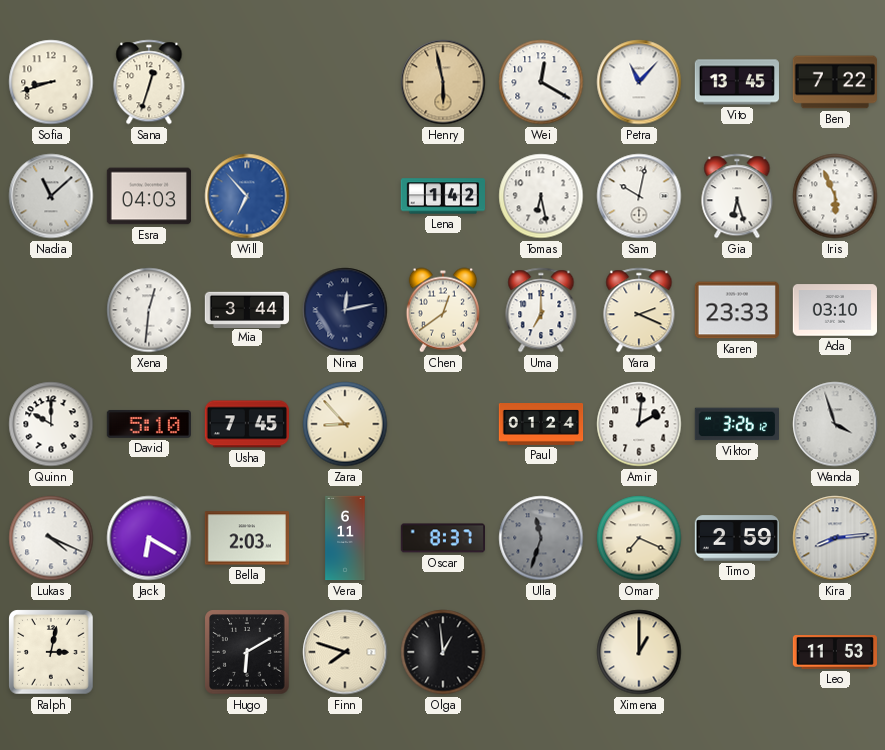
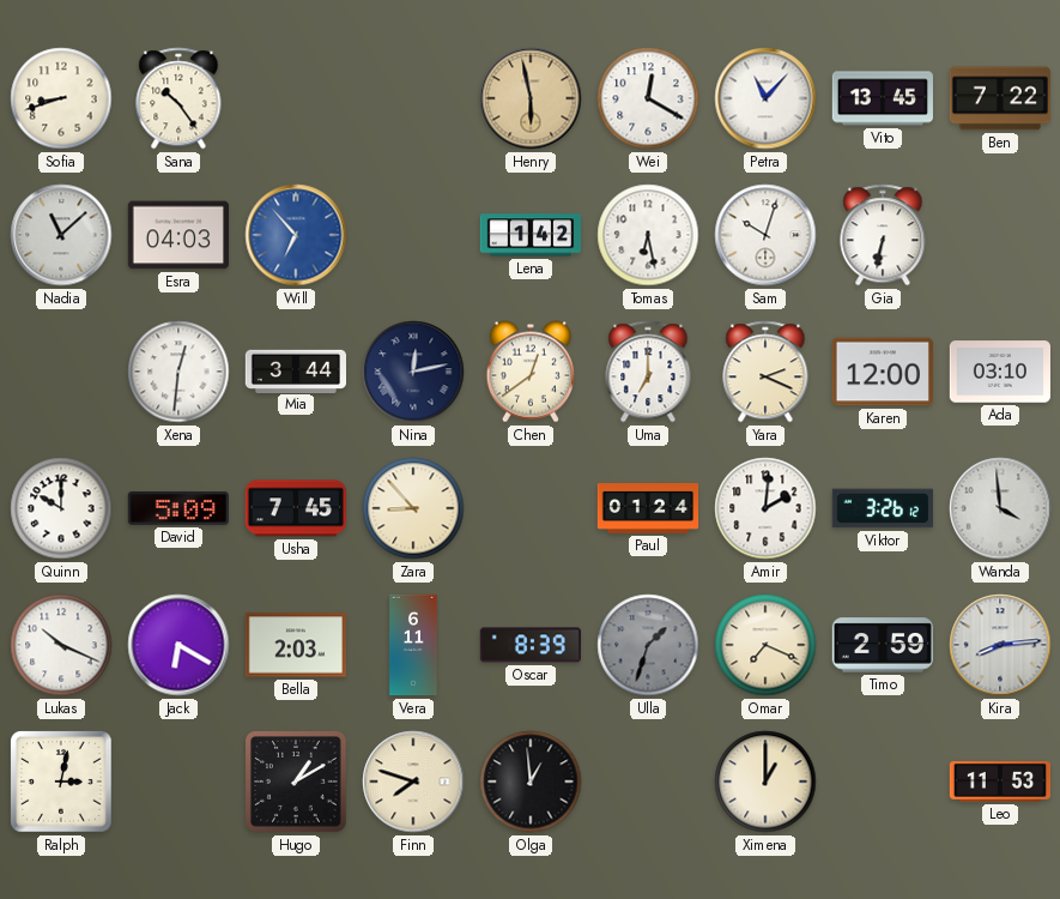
Sana: 12:33 -> 10:24
Sam: 10:02 -> 10:03
Gia: 6:27 -> 6:32
Iris: 5:56 -> none
Karen: 23:33 -> 12:00
David: 5:10 -> 5:09
Wanda: 3:57 -> 3:59
Lukas: 4:19 -> 10:19
Oscar: 8:37 -> 8:39
Ulla: 11:33 -> 1:33
Hugo: 6:10 -> 1:10
